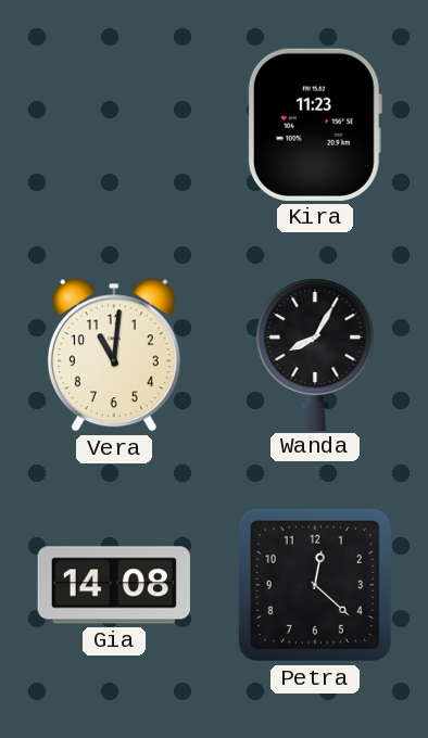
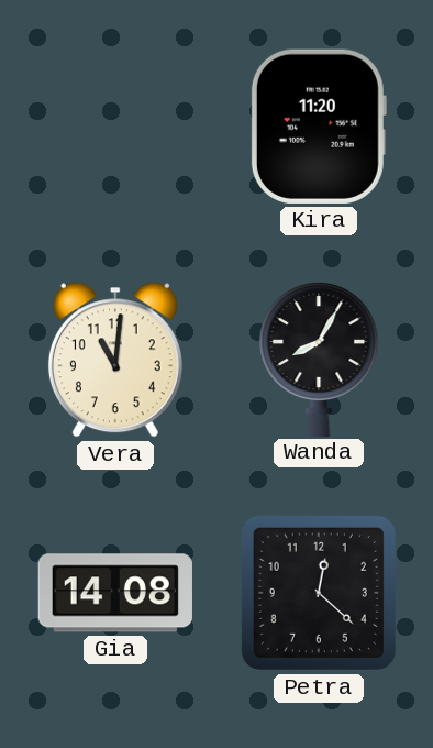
Kira: 11:23 -> 11:20
